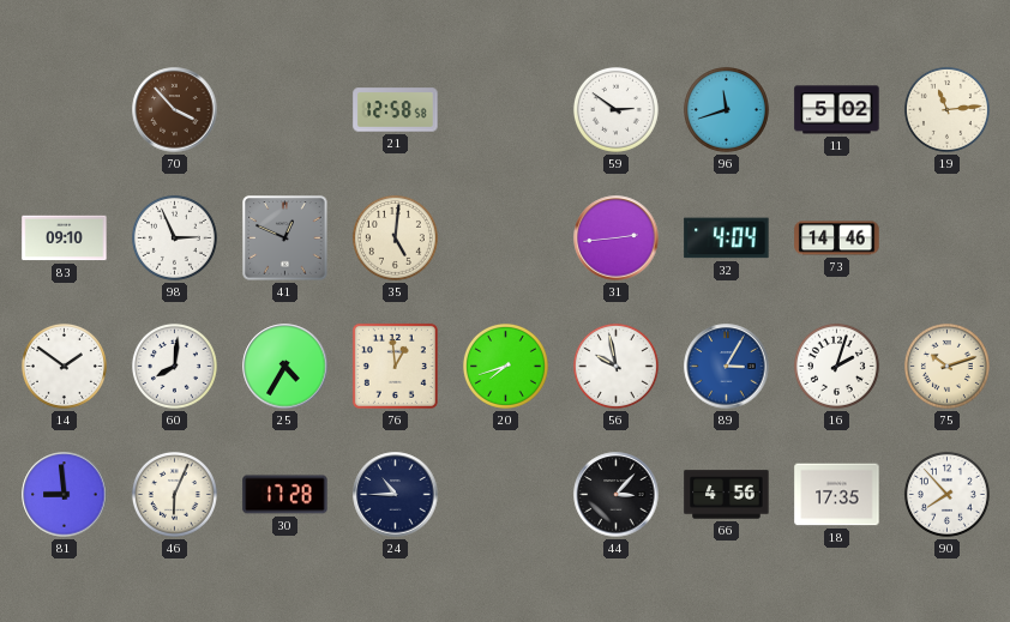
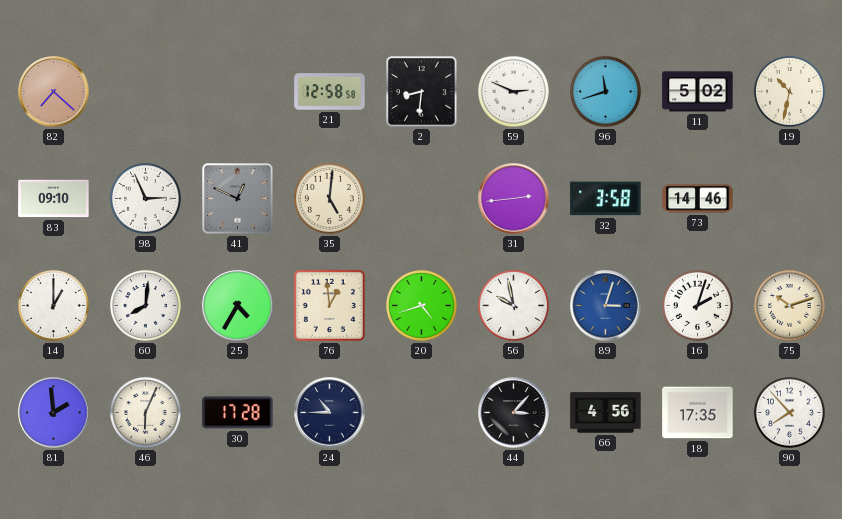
82: none -> 7:22
70: 3:53 -> none
2: none -> 8:31
59: 2:51 -> 2:49
19: 11:14 -> 10:32
32: 4:04 -> 3:58
14: 1:51 -> 1:00
20: 7:42 -> 4:42
89: 3:05 -> 3:03
81: 8:59 -> 1:59
